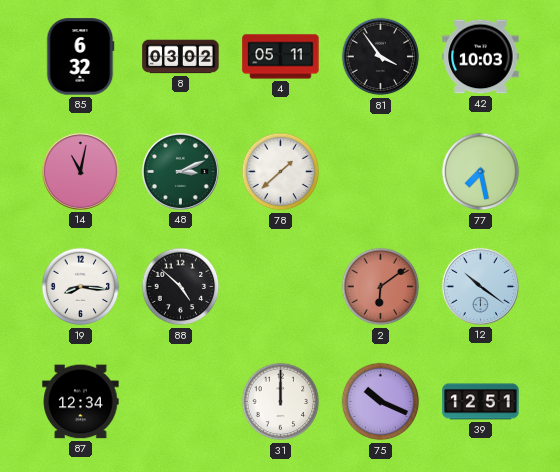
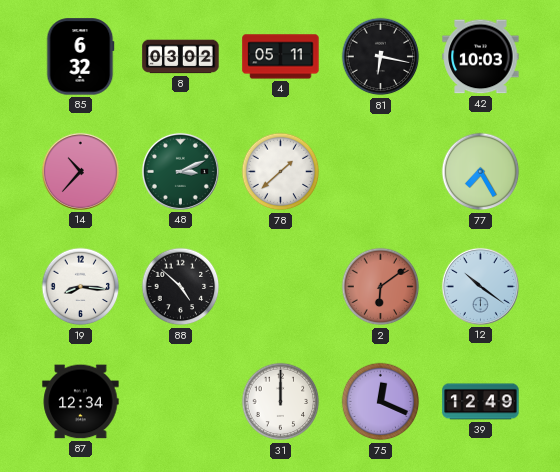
81: 3:54 -> 6:17
14: 11:02 -> 10:37
77: 7:28 -> 7:25
75: 10:19 -> 12:19
39: 12:51 -> 12:49
